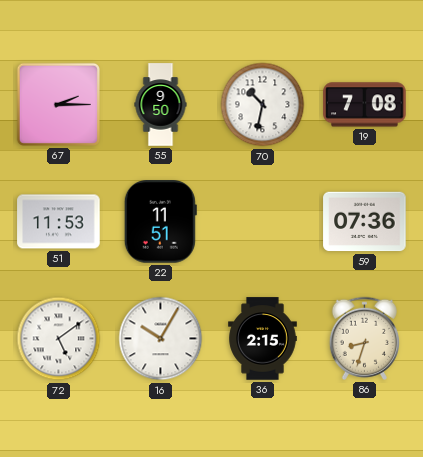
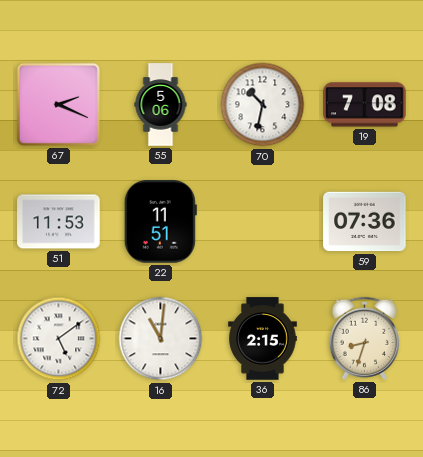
67: 2:15 -> 2:19
55: 9:50 -> 5:06
16: 10:05 -> 11:01
